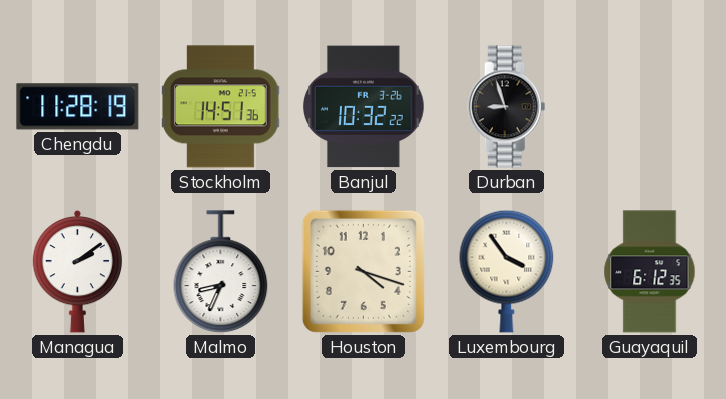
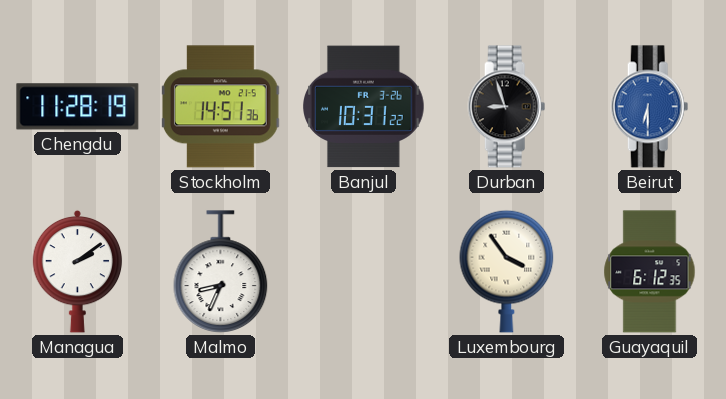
Banjul: 10:32 -> 10:31
Beirut: none -> 6:30
Houston: 4:18 -> none
